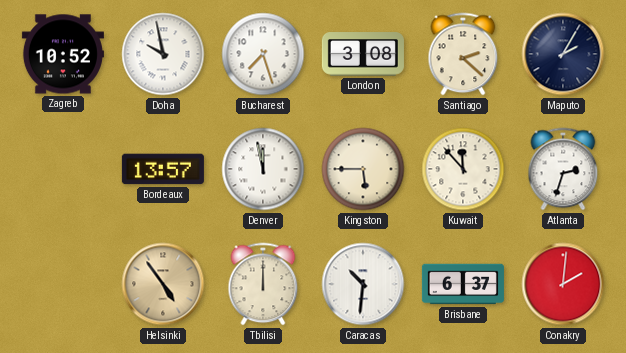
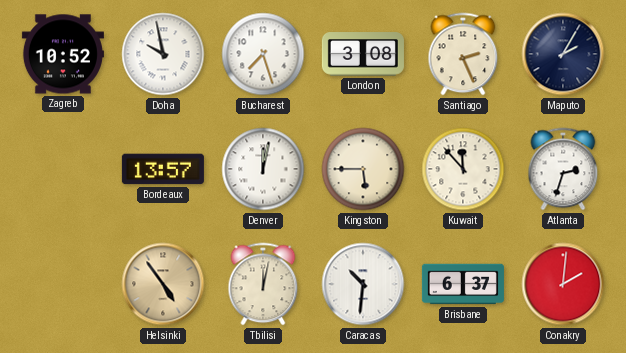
Santiago: 2:22 -> 2:26
Denver: 11:58 -> 12:02
Tbilisi: 12:00 -> 12:02
